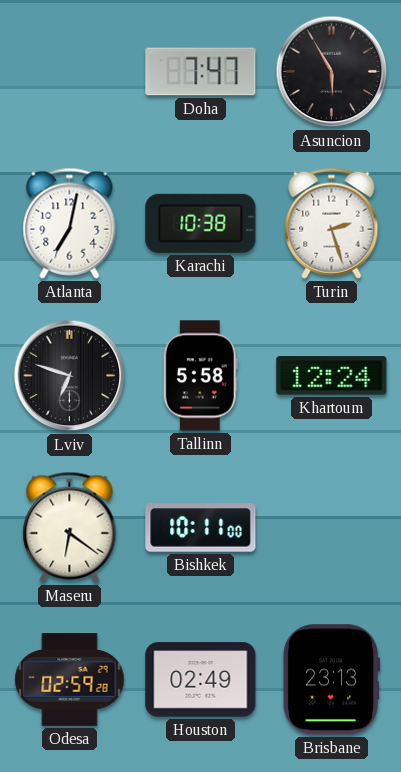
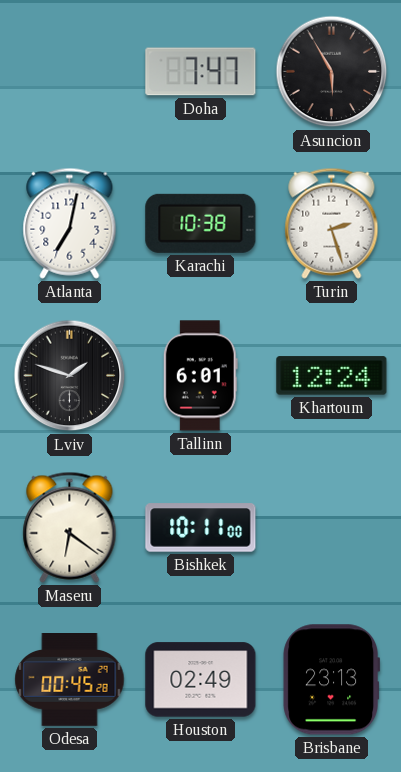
Lviv: 6:48 -> 1:48
Tallinn: 5:58 -> 6:01
Odesa: 02:59 -> 00:45
